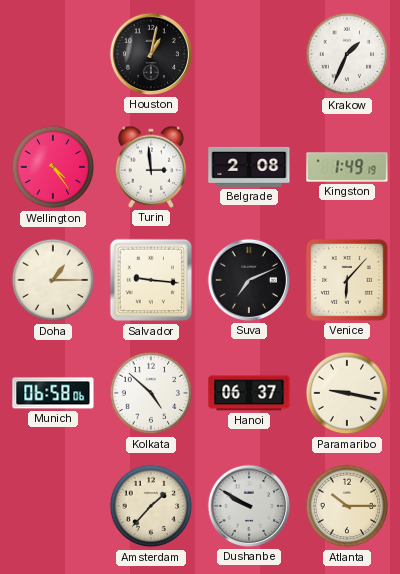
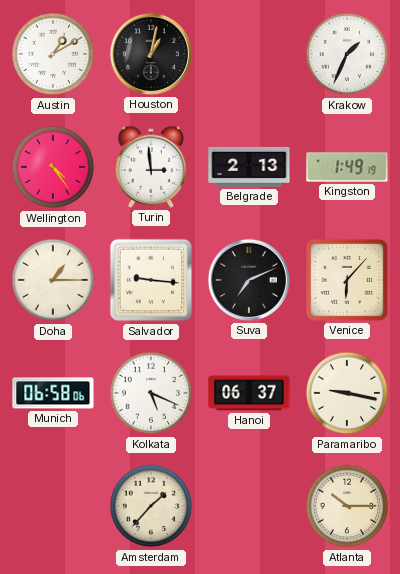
Austin: none -> 1:10
Belgrade: 2:08 -> 2:13
Kolkata: 4:52 -> 5:19
Dushanbe: 9:50 -> none
